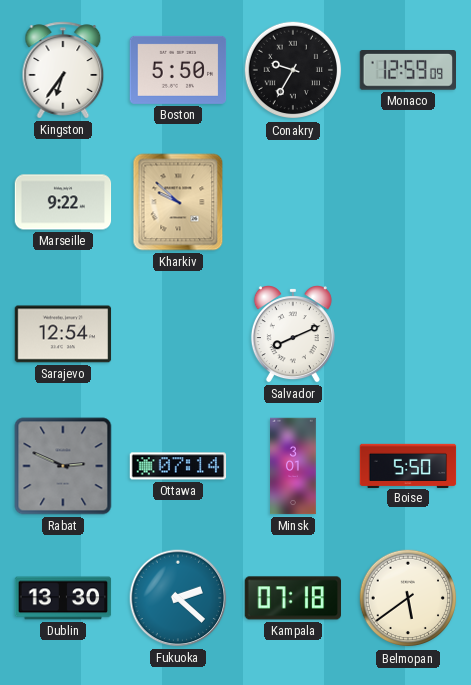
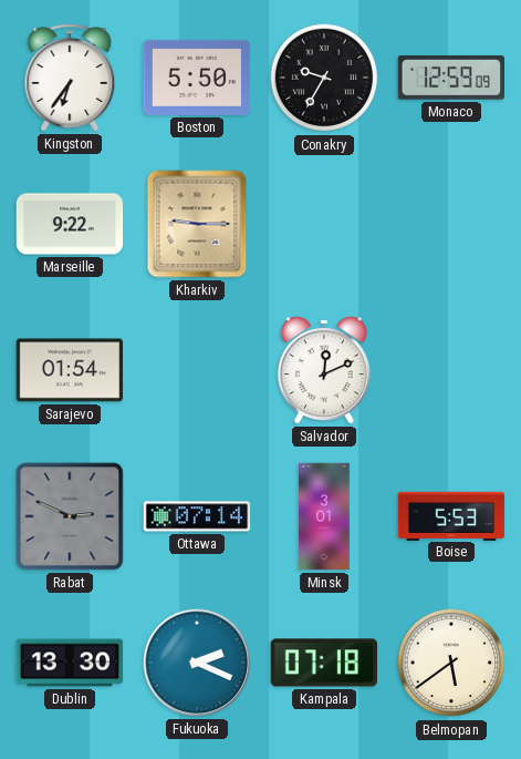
Kharkiv: 9:52 -> 9:15
Sarajevo: 12:54 -> 01:54
Salvador: 8:11 -> 12:11
Boise: 5:50 -> 5:53
Fukuoka: 2:22 -> 2:19
